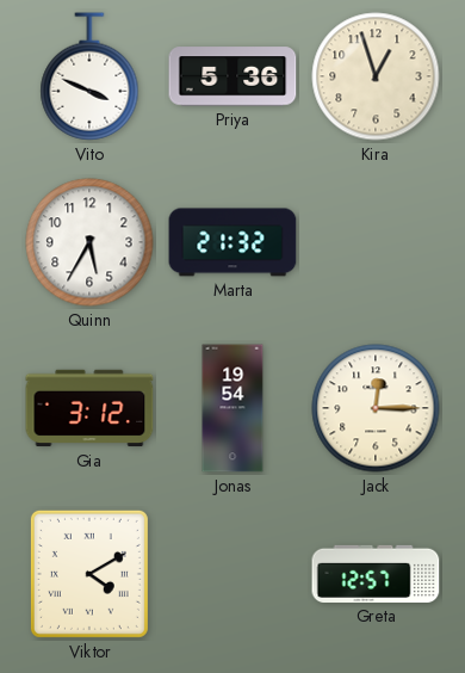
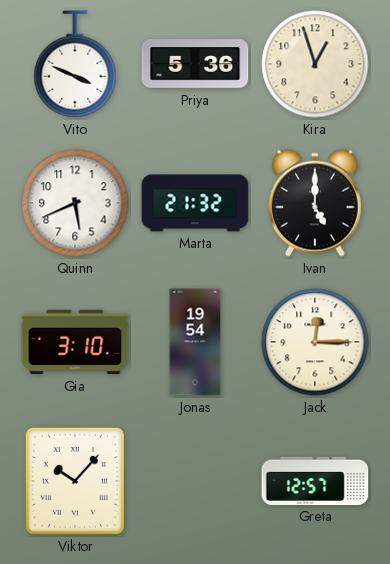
Quinn: 5:35 -> 5:41
Ivan: none -> 5:00
Gia: 3:12 -> 3:10
Viktor: 4:10 -> 10:07
